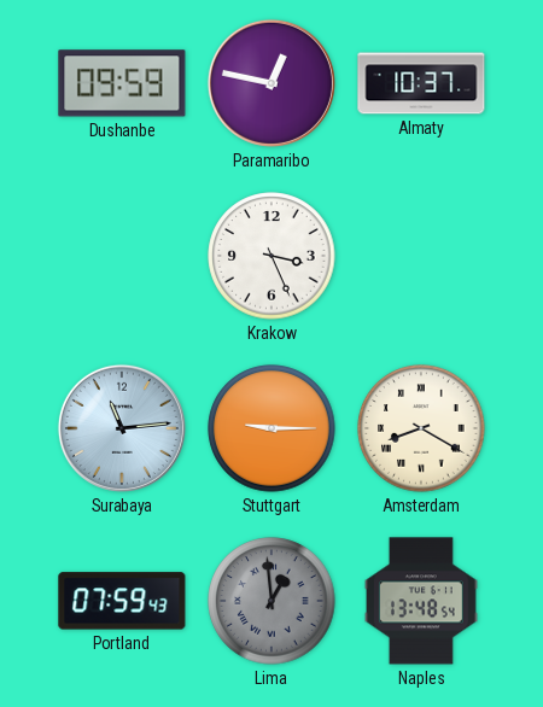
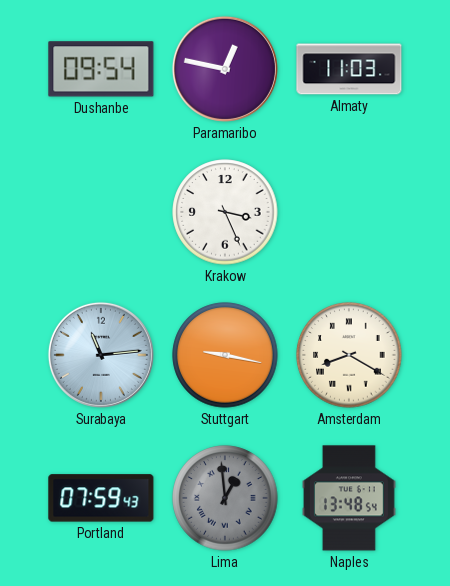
Dushanbe: 09:59 -> 09:54
Almaty: 10:37 -> 11:03
Stuttgart: 9:15 -> 9:17
